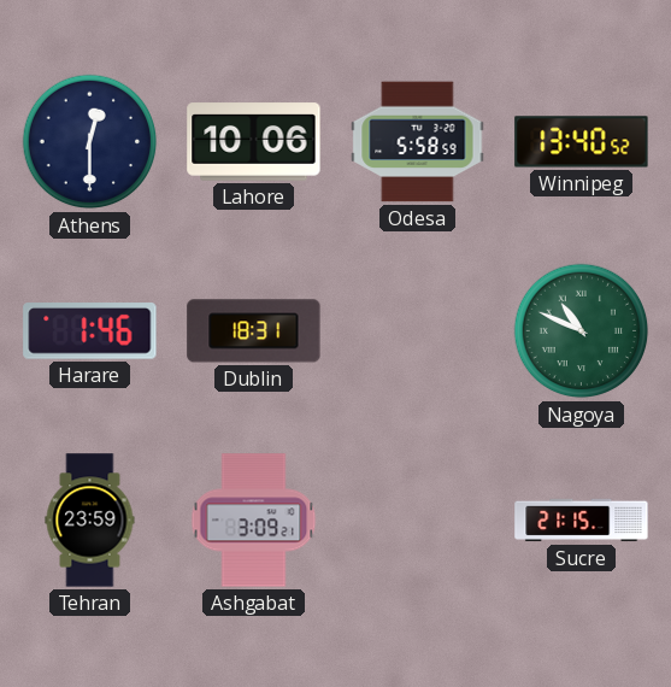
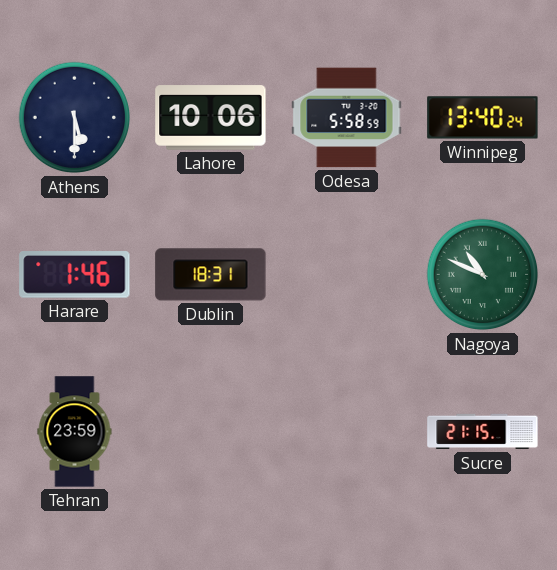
Athens: 12:30 -> 5:30
Winnipeg: 13:40:52 -> 13:40:24
Ashgabat: 3:09 -> none
